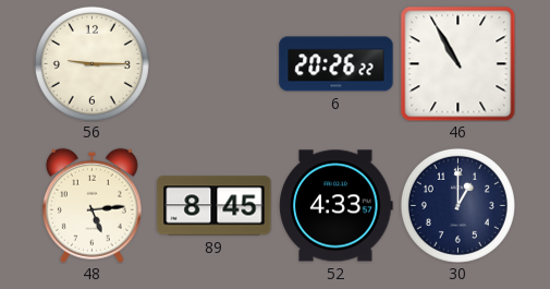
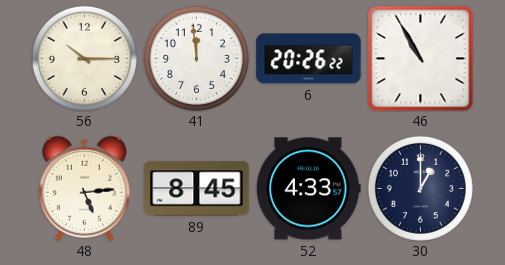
56: 9:15 -> 10:15
41: none -> 11:59
